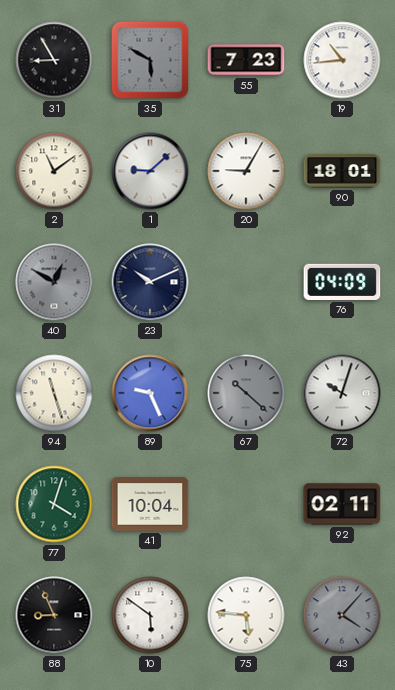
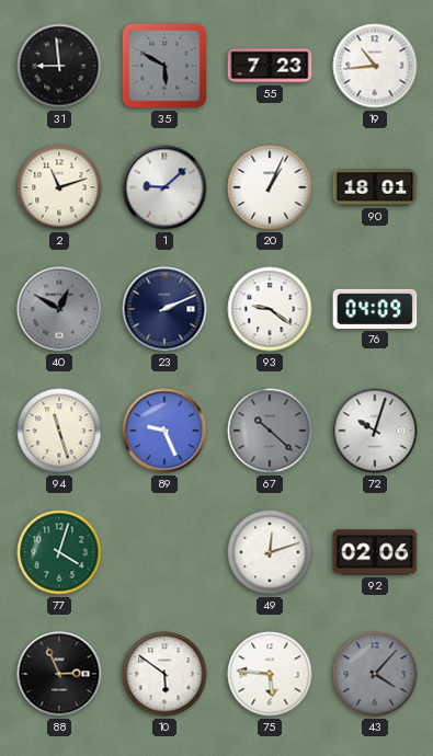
31: 8:55 -> 8:59
2: 11:09 -> 11:12
20: 9:05 -> 1:04
23: 10:11 -> 2:11
93: none -> 9:21
41: 10:04 -> none
49: none -> 12:12
92: 02:11 -> 02:06
88: 8:56 -> 2:56
